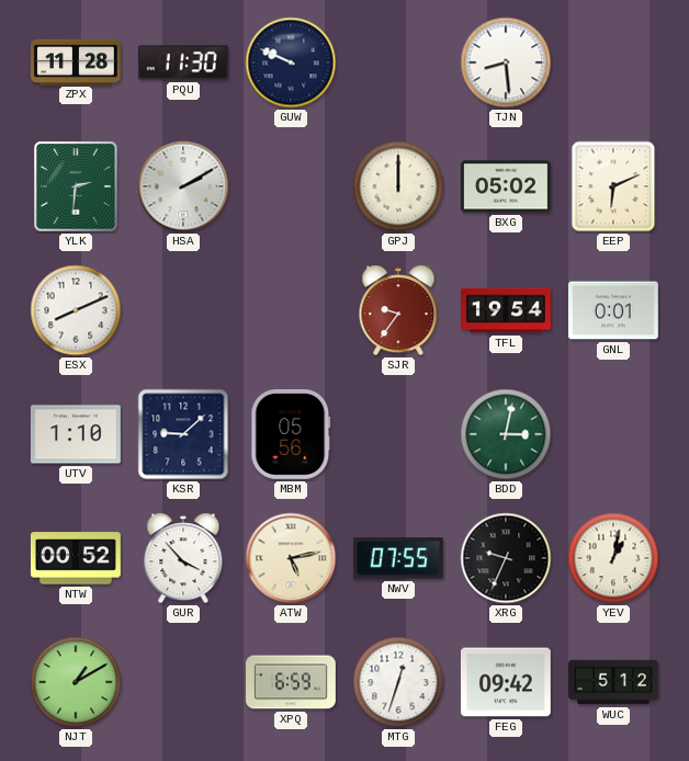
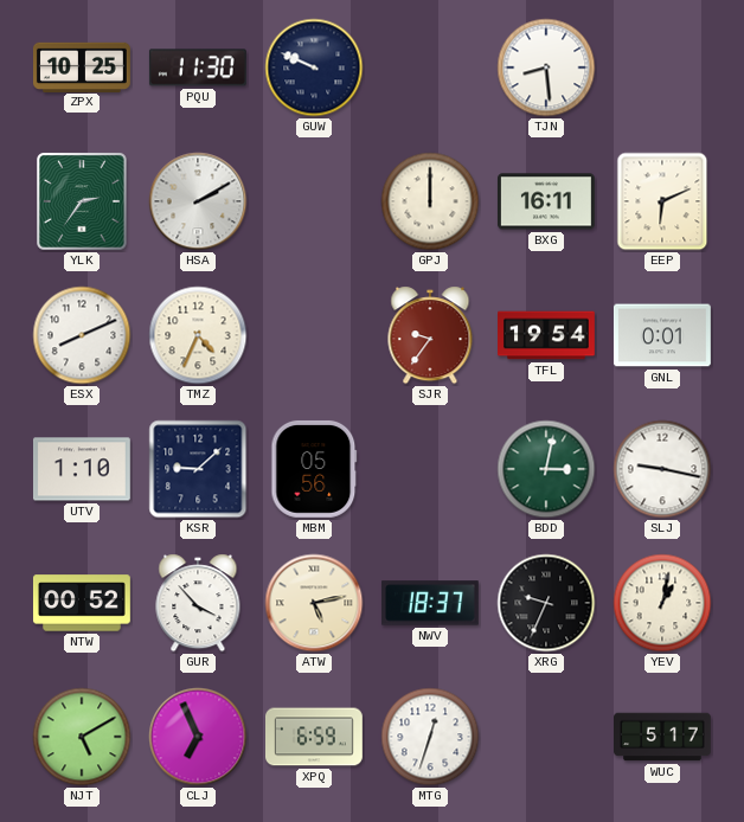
ZPX: 11:28 -> 10:25
YLK: 2:31 -> 2:36
BXG: 05:02 -> 16:11
TMZ: none -> 4:34
SLJ: none -> 9:17
NWV: 07:55 -> 18:37
NJT: 1:10 -> 5:10
CLJ: none -> 6:56
FEG: 09:42 -> none
WUC: 5:12 -> 5:17
